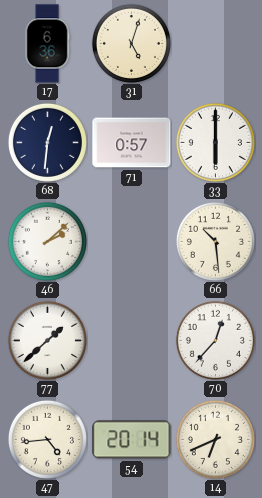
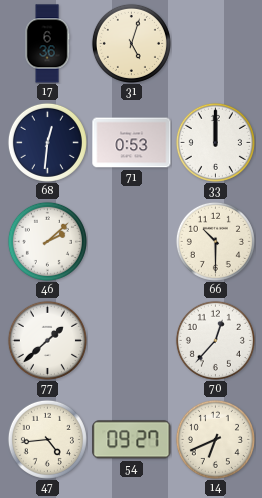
71: 0:57 -> 0:53
33: 6:00 -> 12:00
66: 10:29 -> 10:30
54: 20:14 -> 09:27
